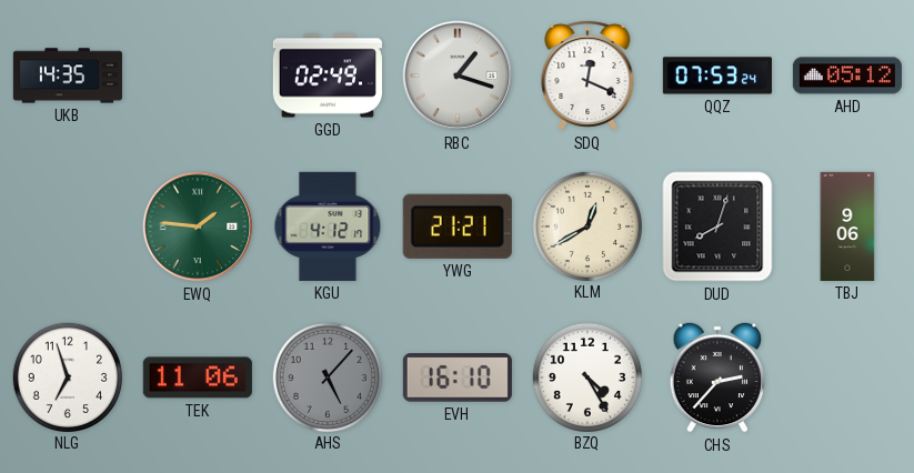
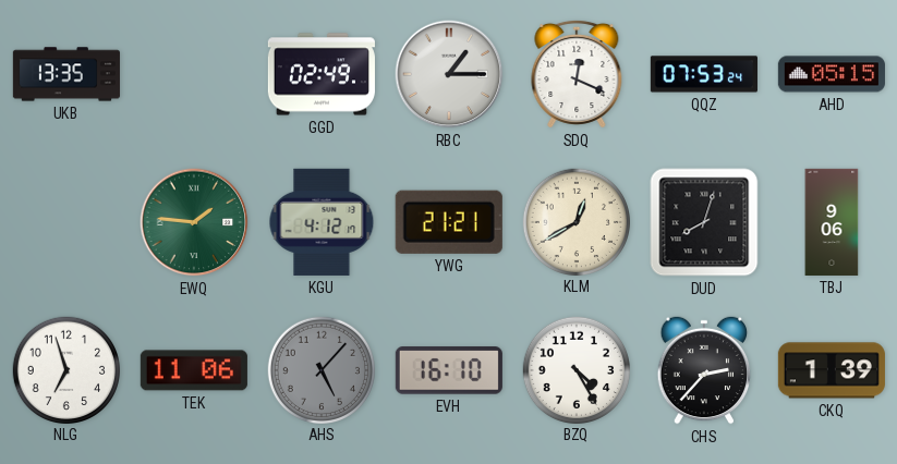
UKB: 14:35 -> 13:35
RBC: 1:18 -> 1:15
AHD: 05:12 -> 05:15
CKQ: none -> 1:39
